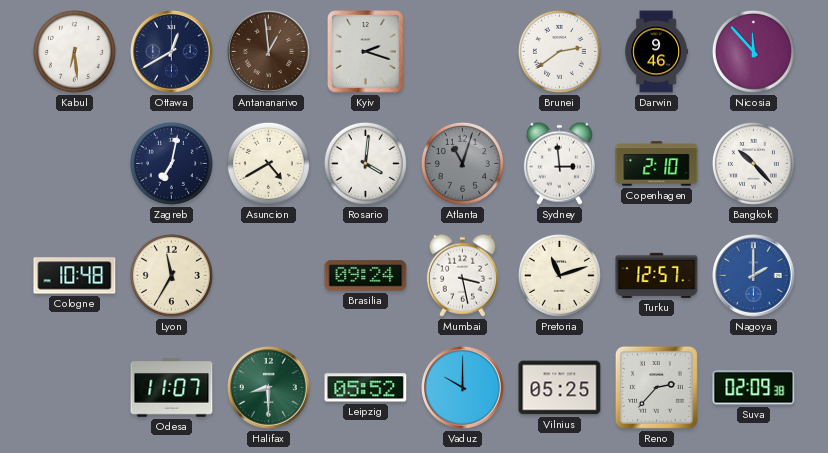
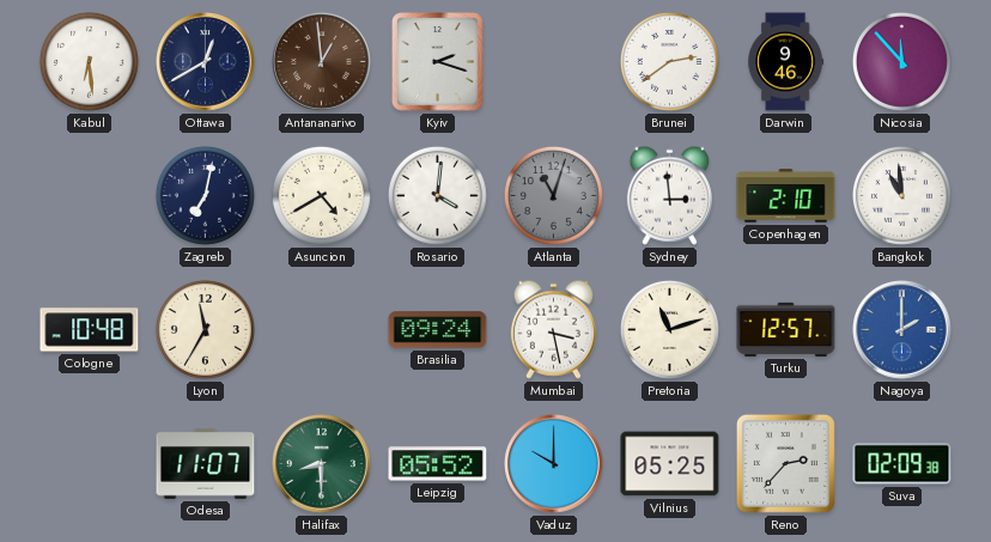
Bangkok: 10:23 -> 10:59
